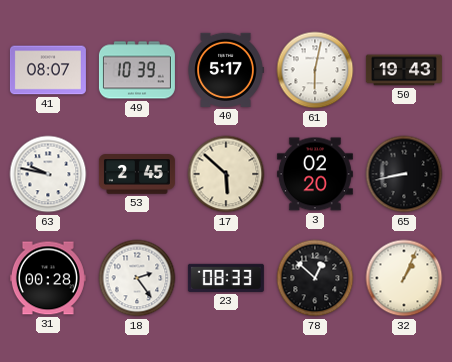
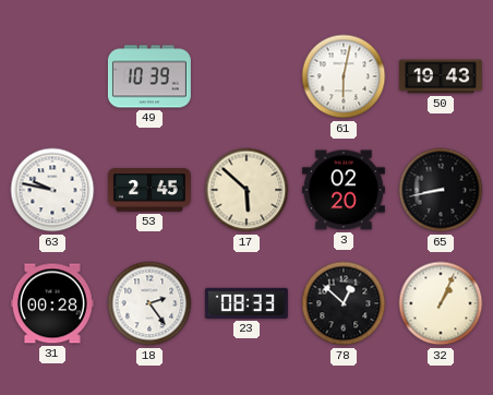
41: 08:07 -> none
40: 5:17 -> none
